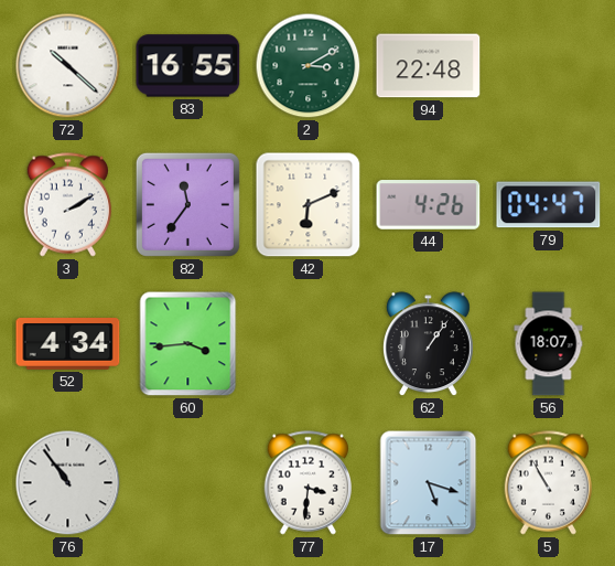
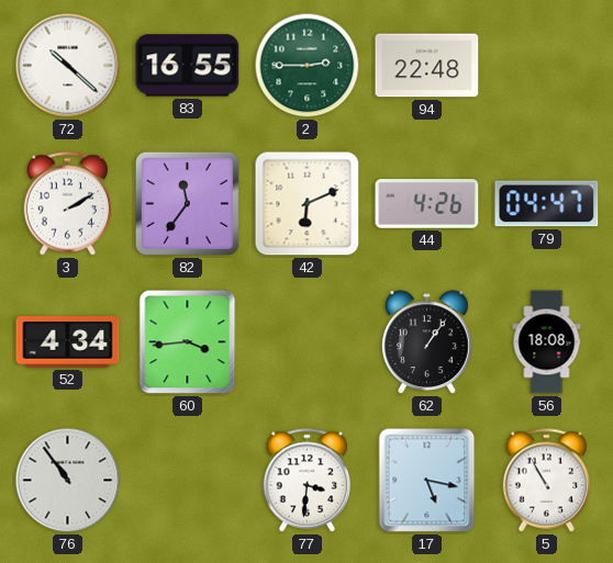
2: 3:10 -> 2:45
56: 18:07 -> 18:08
17: 5:18 -> 5:17
